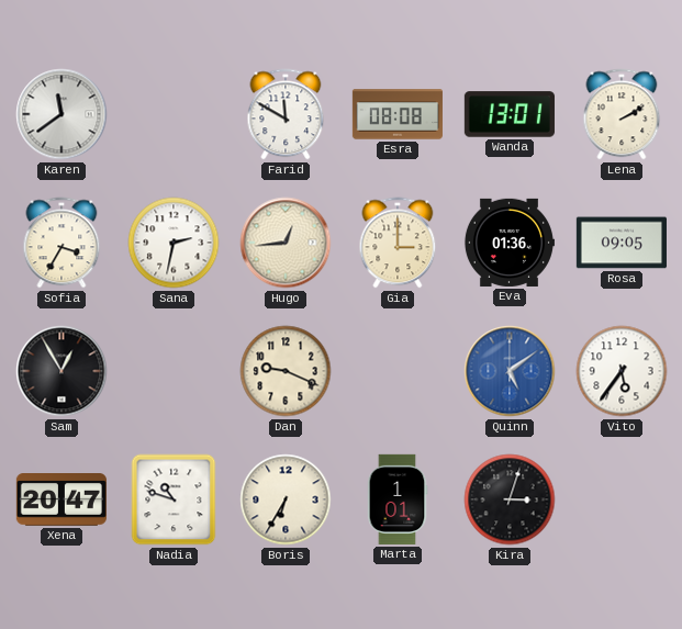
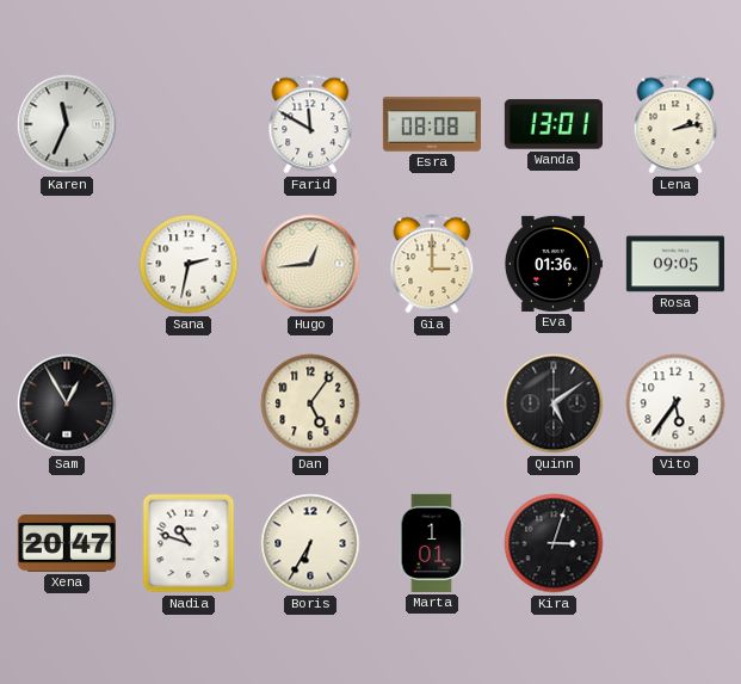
Karen: 11:39 -> 11:34
Lena: 2:10 -> 2:13
Sofia: 3:35 -> none
Dan: 9:19 -> 5:06
Quinn dial: blue -> black
